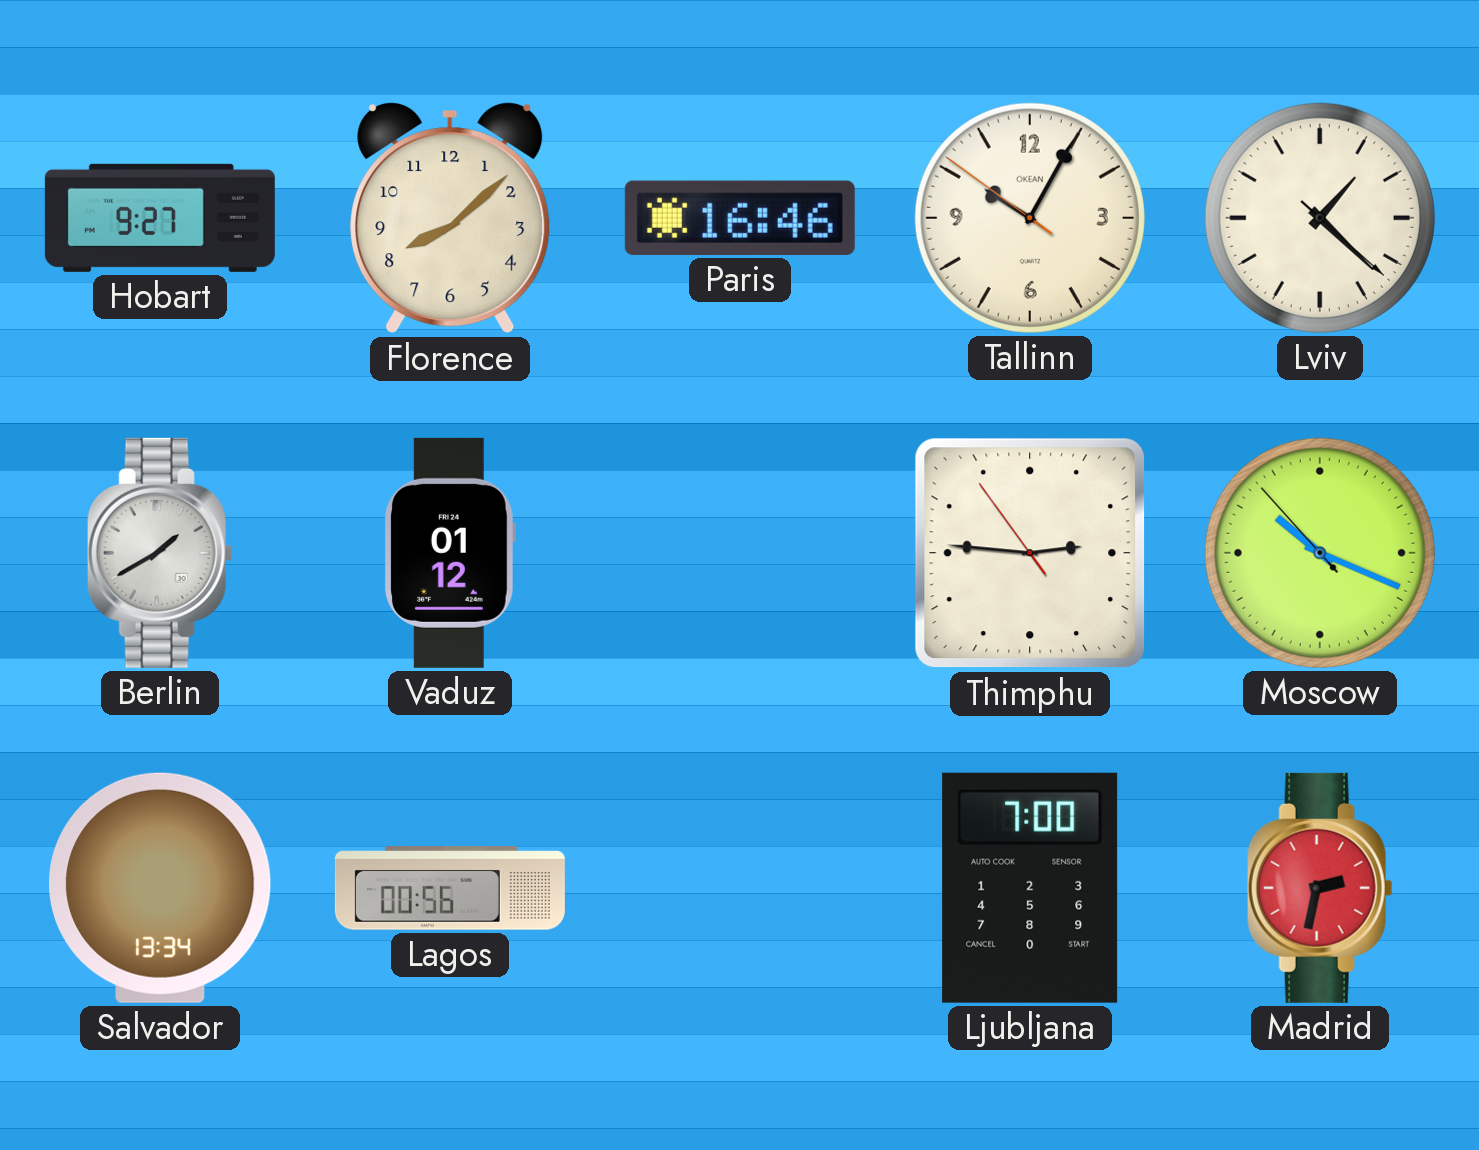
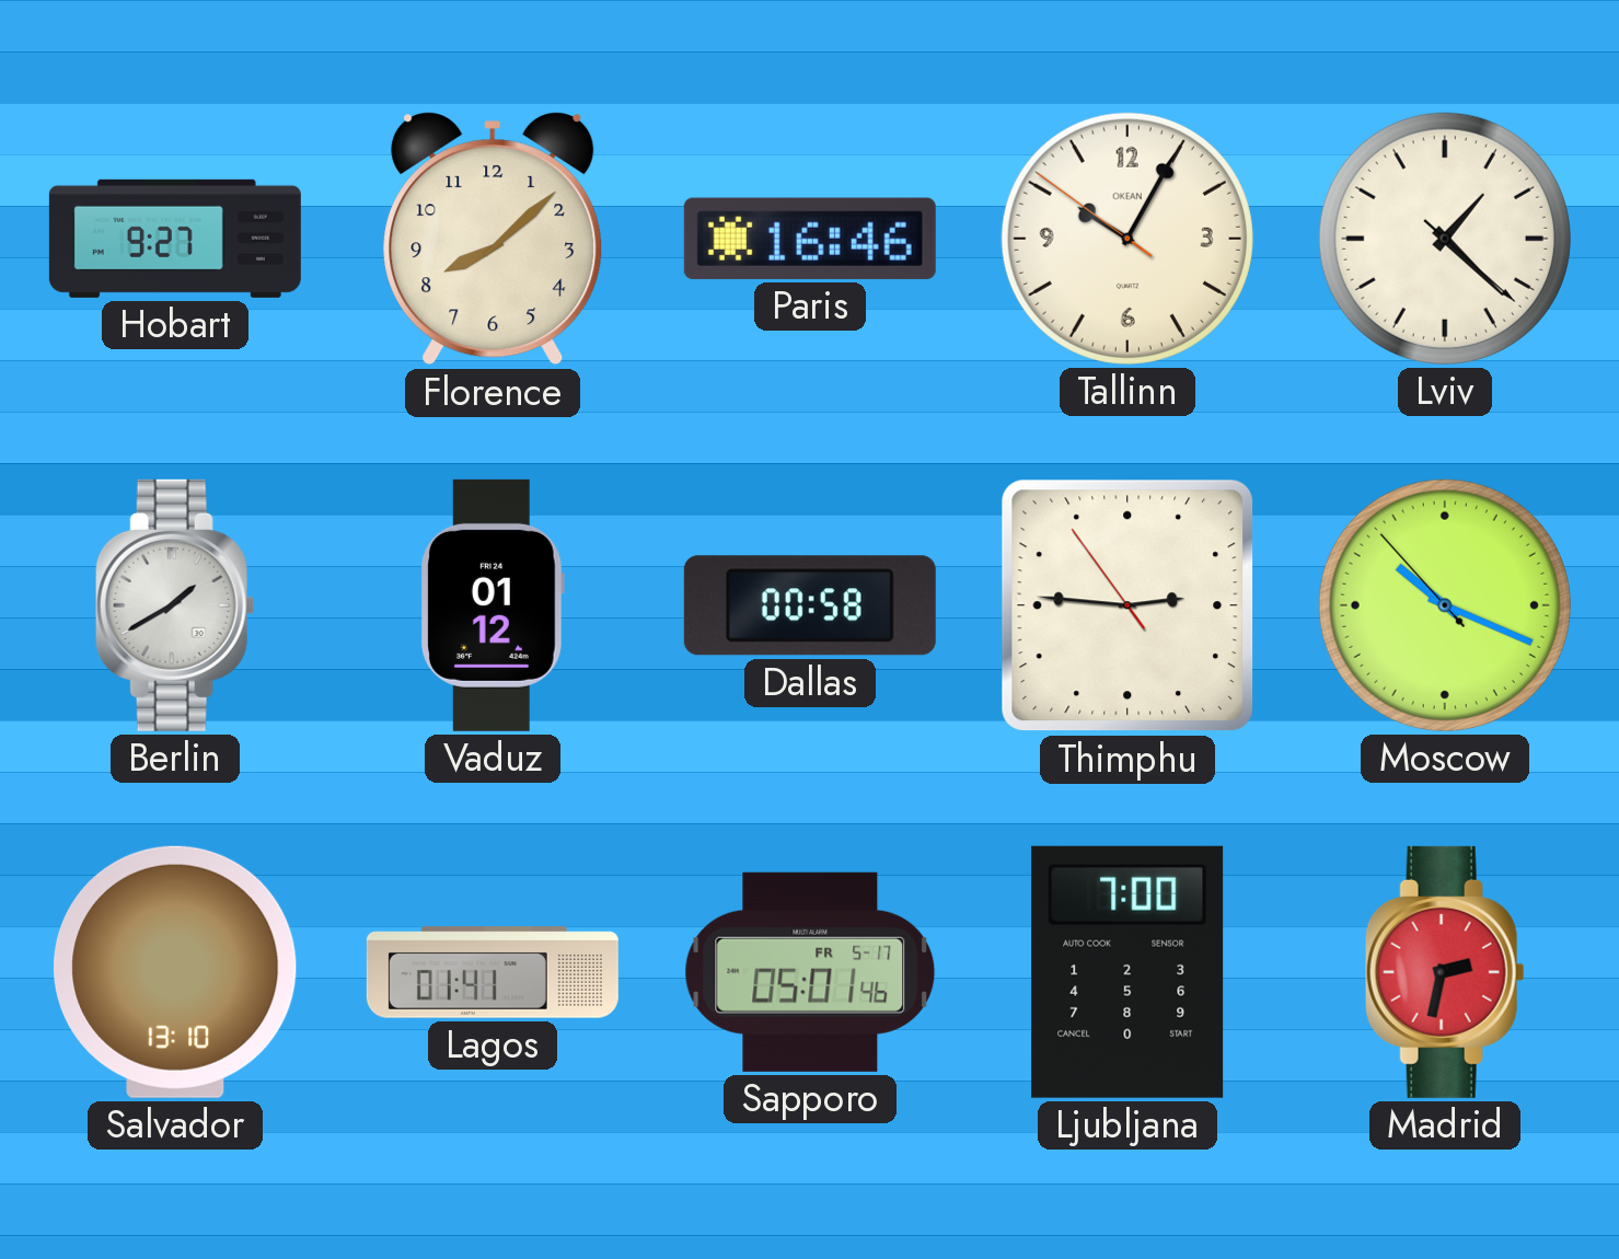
Dallas: none -> 00:58
Salvador: 13:34 -> 13:10
Lagos: 00:56 -> 01:41
Sapporo: none -> 05:01
